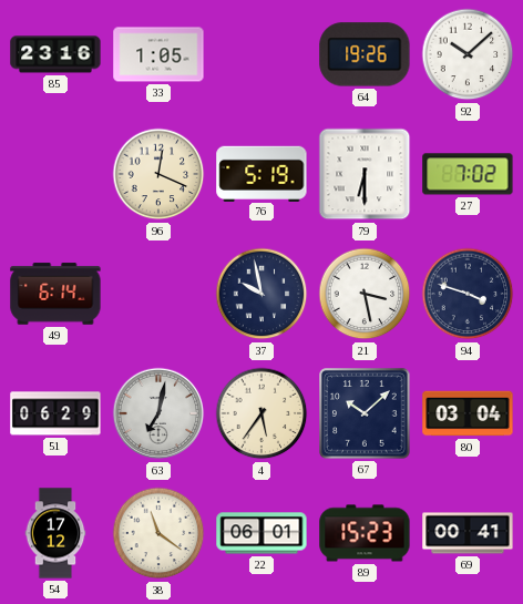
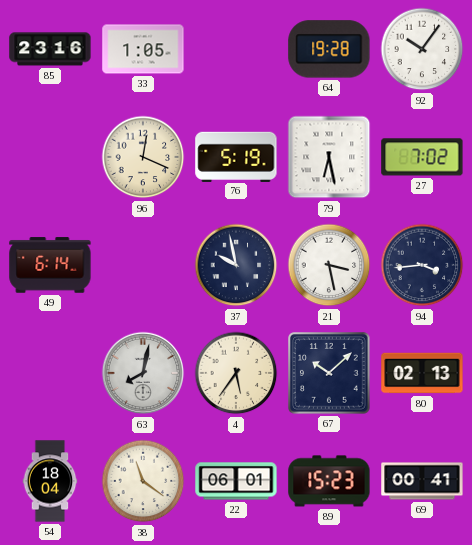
64: 19:26 -> 19:28
92: 10:08 -> 10:06
79: 6:30 -> 6:28
94: 3:48 -> 3:44
51: 06:29 -> none
63: 7:02 -> 8:02
80: 03:04 -> 02:13
54: 17:12 -> 18:04
